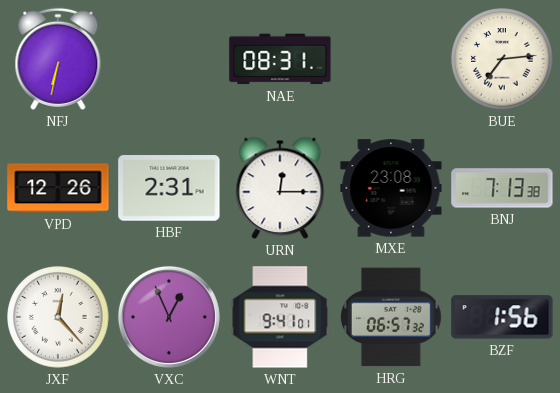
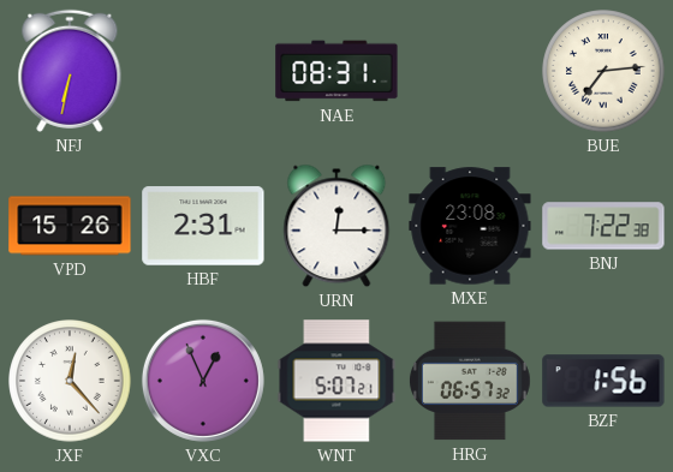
VPD: 12:26 -> 15:26
BNJ: 7:13 -> 7:22
WNT: 9:41 -> 5:07
